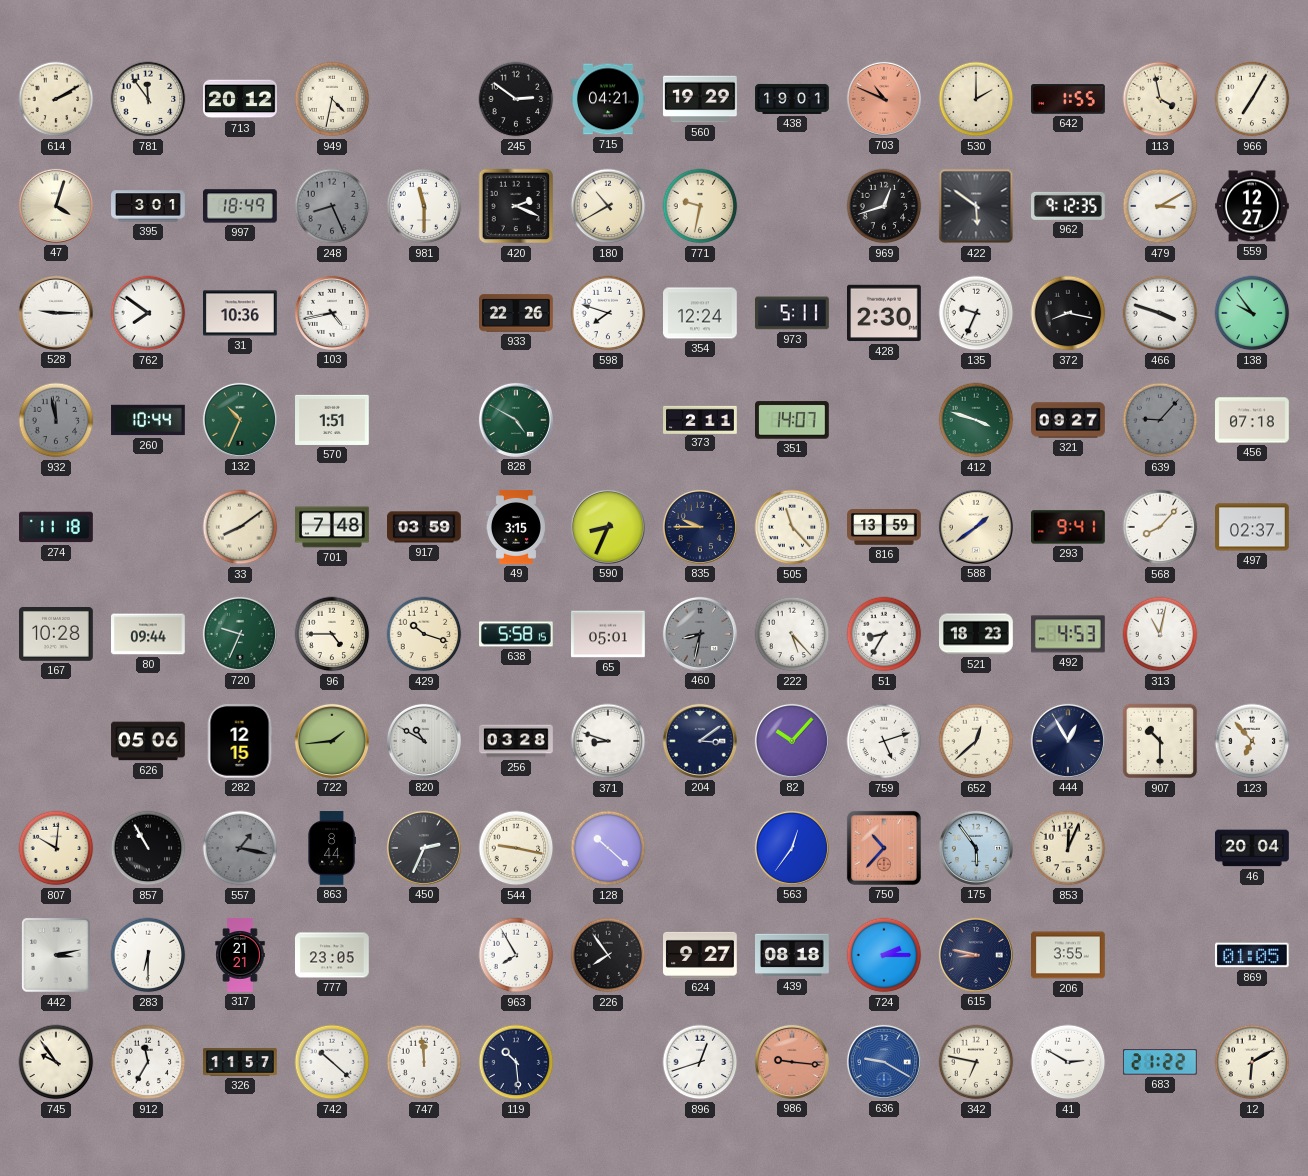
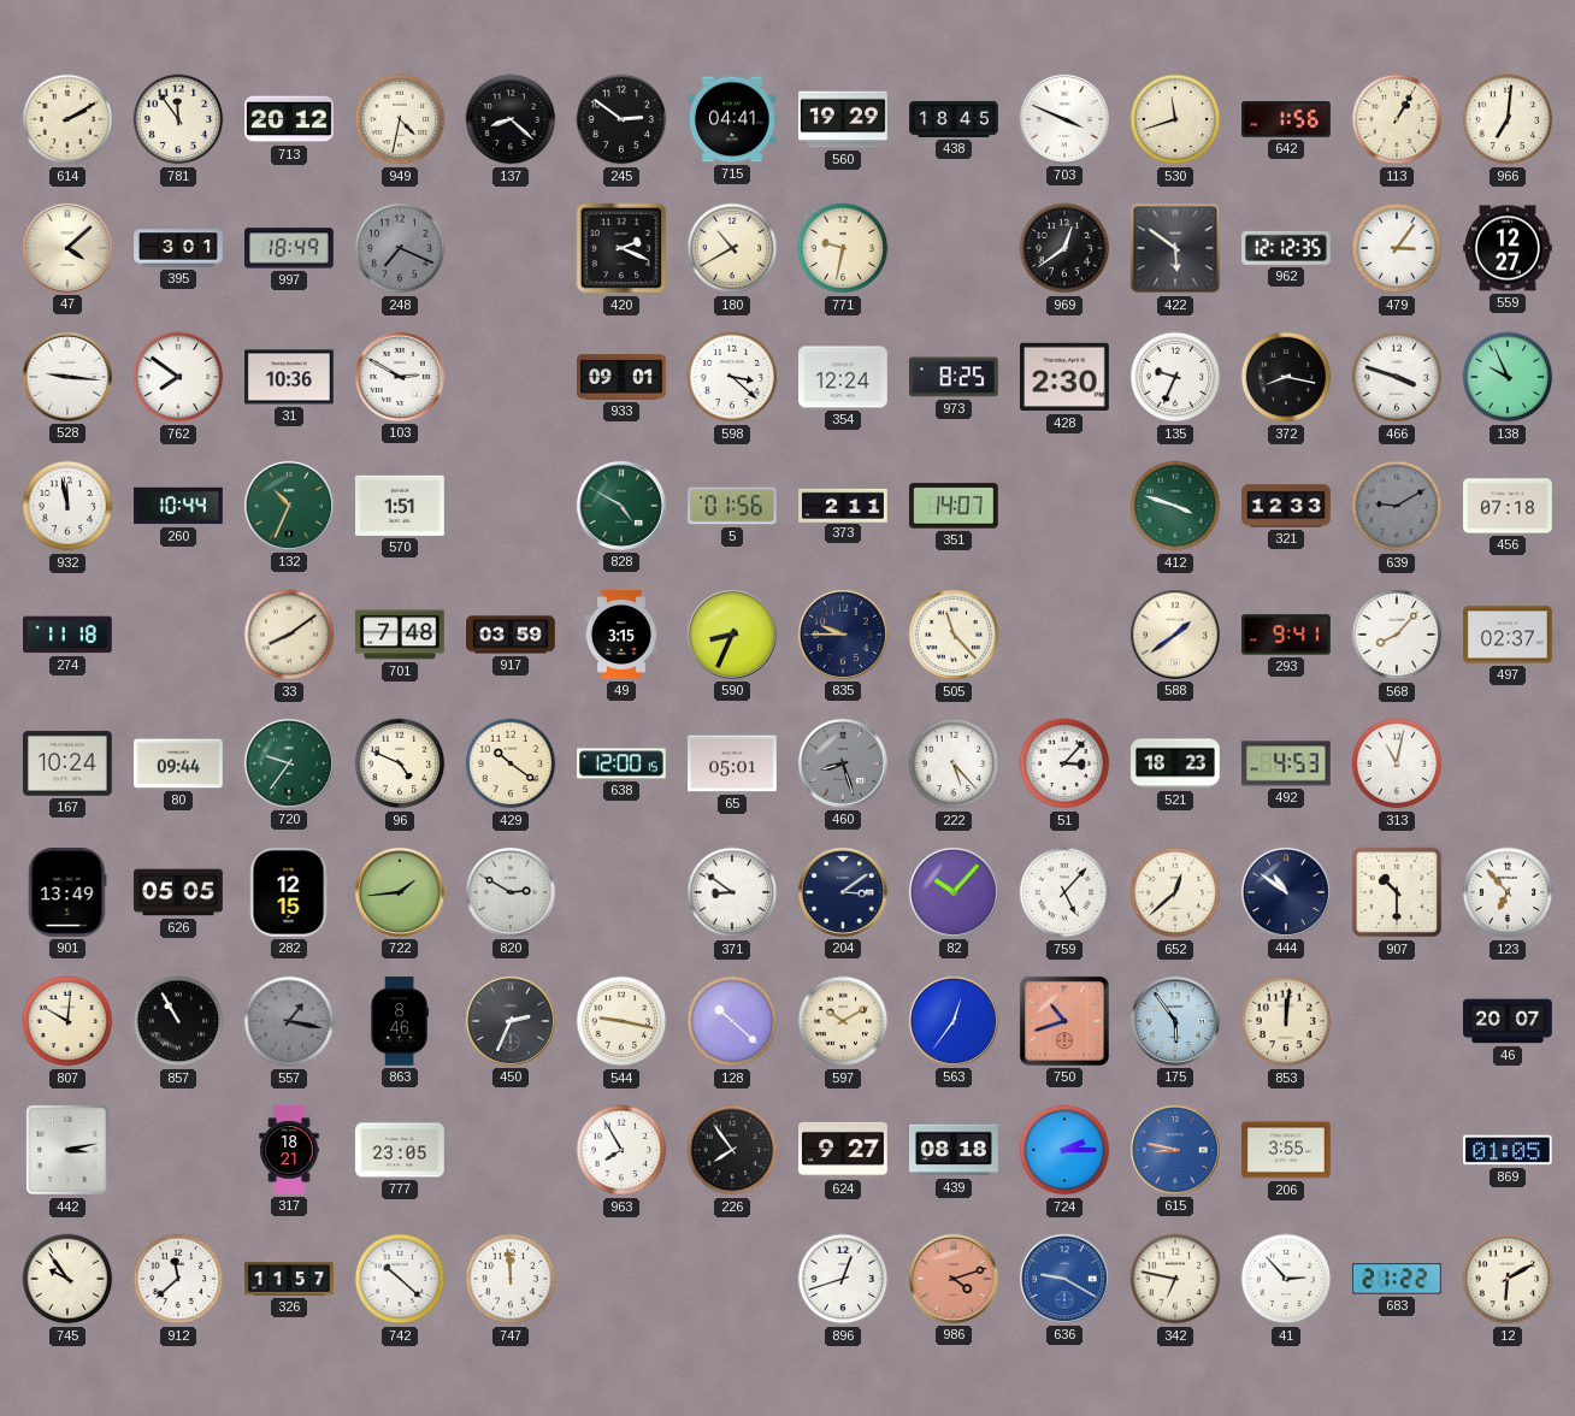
137: none -> 8:22
715: 04:21 -> 04:41
438: 19:01 -> 18:45
703: 10:49 -> 3:49
703 dial: salmon -> white
530: 2:00 -> 11:42
642: 1:55 -> 1:56
113: 3:58 -> 1:05
966: 7:05 -> 7:01
47: 4:03 -> 4:08
248: 8:26 -> 7:19
981: 11:30 -> none
969: 12:42 -> 12:39
962: 9:12 -> 12:12
479: 3:10 -> 3:06
528: 9:15 -> 9:16
103: 4:43 -> 2:50
933: 22:26 -> 09:01
598: 7:48 -> 3:22
973: 5:11 -> 8:25
138: 9:54 -> 9:56
932 dial: grey -> white
5: none -> 01:56
321: 09:27 -> 12:33
639: 9:07 -> 9:10
816: 13:59 -> none
167: 10:28 -> 10:24
720: 9:34 -> 9:36
96: 4:45 -> 4:49
429: 10:18 -> 10:21
638: 5:58 -> 12:00
460: 8:32 -> 8:27
51: 8:35 -> 3:07
901: none -> 13:49
626: 05:06 -> 05:05
820: 10:50 -> 2:50
256: 03:28 -> none
371: 8:48 -> 8:51
759: 5:12 -> 5:07
444: 12:55 -> 10:51
863: 8:44 -> 8:46
597: none -> 10:10
750: 10:37 -> 10:42
853: 12:04 -> 12:01
46: 20:04 -> 20:07
283: 6:30 -> none
317: 21:21 -> 18:21
615 dial: navy -> blue
912: 11:35 -> 11:38
119: 10:29 -> none
986: 9:16 -> 4:12
41: 2:50 -> 2:53
